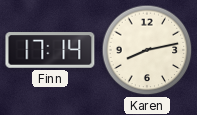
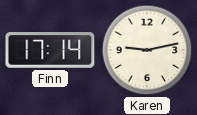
Karen: 8:13 -> 9:13
